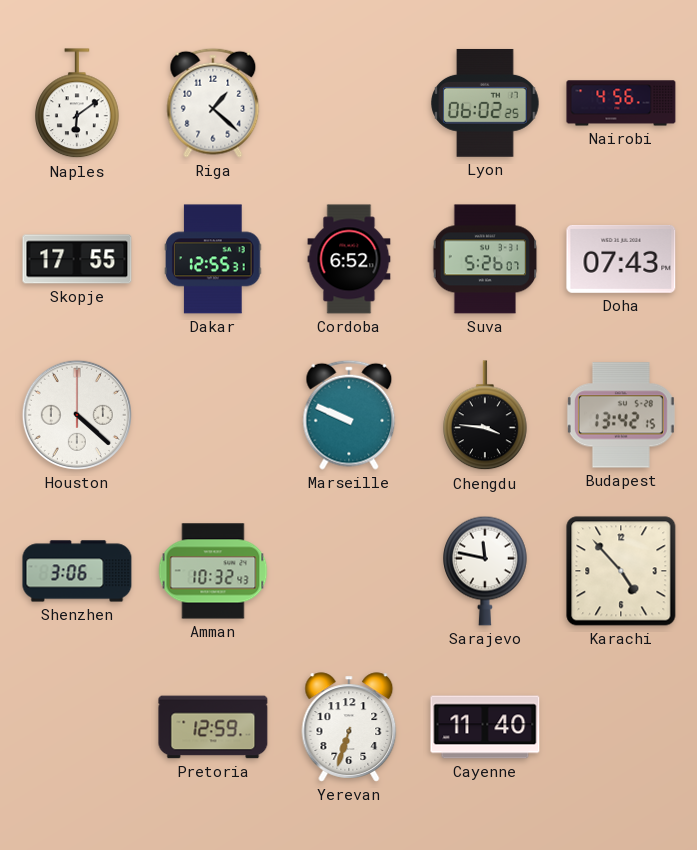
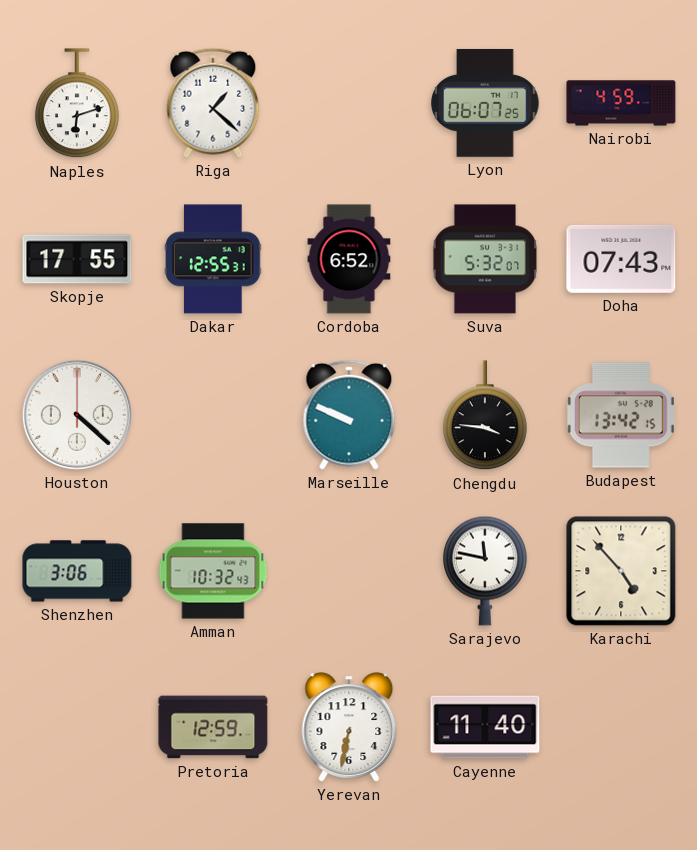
Naples: 6:09 -> 6:12
Lyon: 06:02 -> 06:07
Nairobi: 4:56 -> 4:59
Suva: 5:26 -> 5:32
Yerevan: 6:33 -> 6:32
